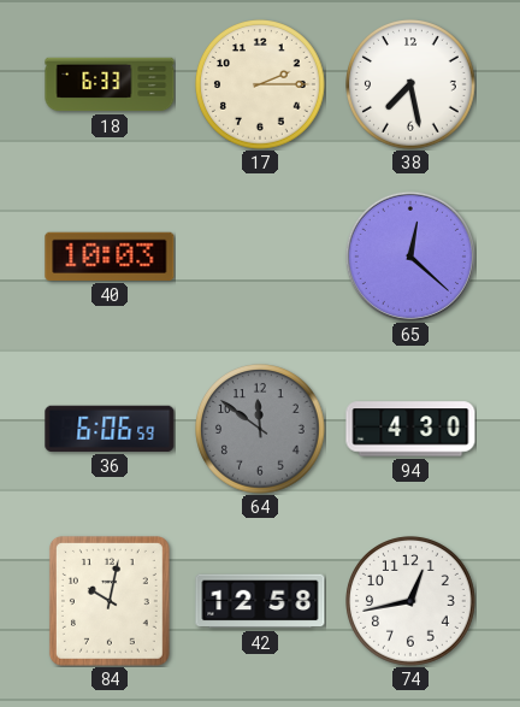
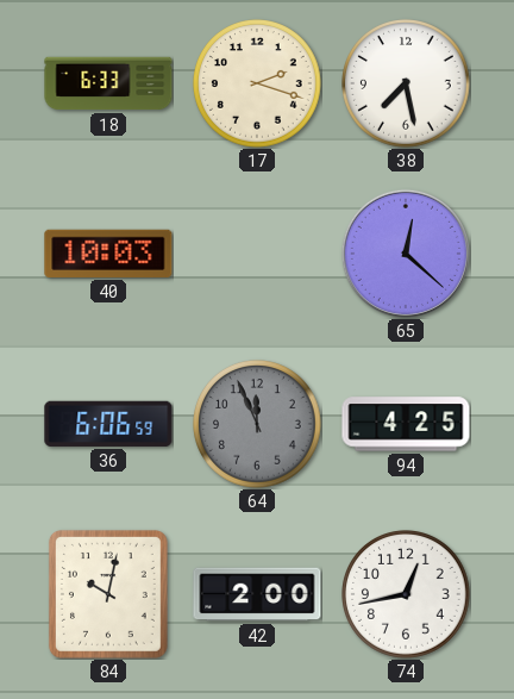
17: 2:15 -> 2:18
64: 11:51 -> 11:56
94: 4:30 -> 4:25
42: 12:58 -> 2:00
